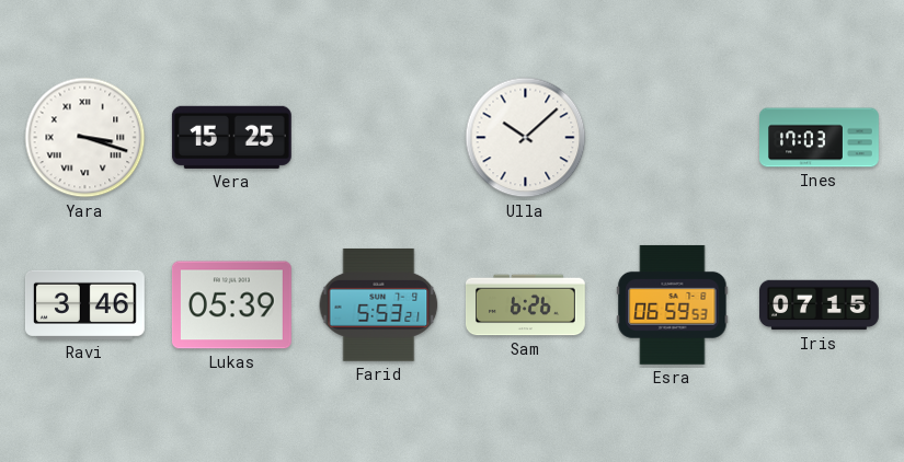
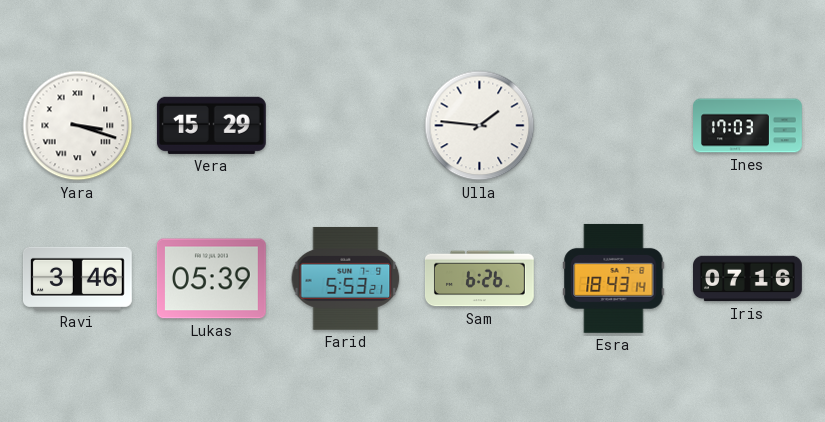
Vera: 15:25 -> 15:29
Ulla: 10:08 -> 1:46
Esra: 06:59 -> 18:43
Iris: 07:15 -> 07:16
